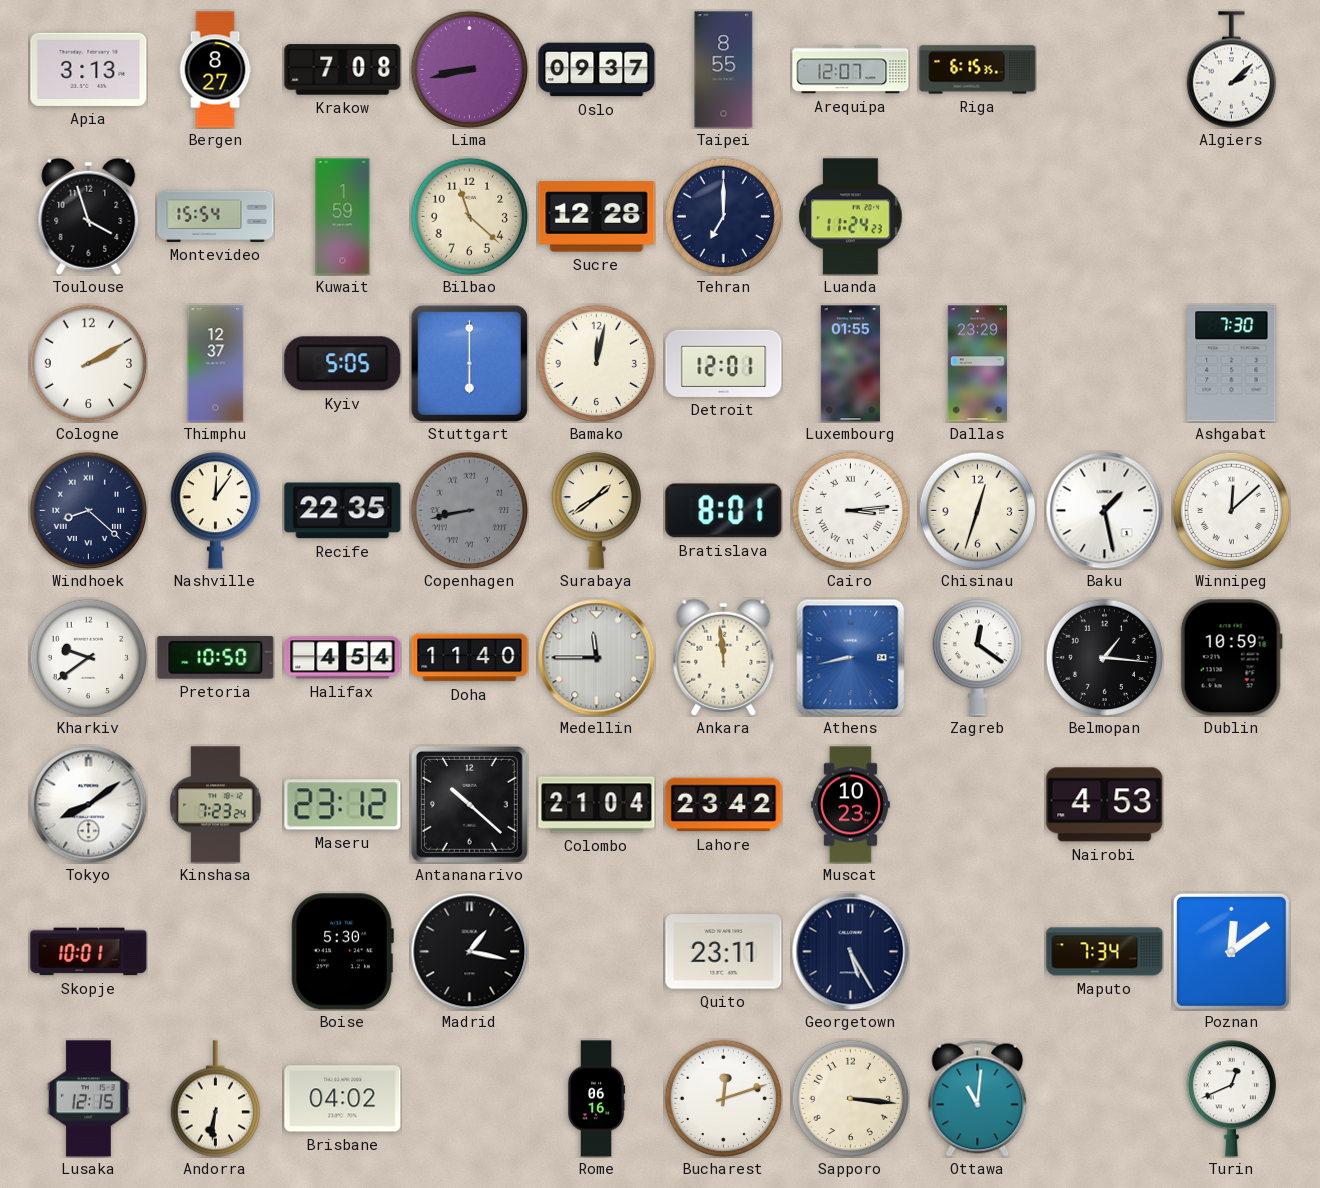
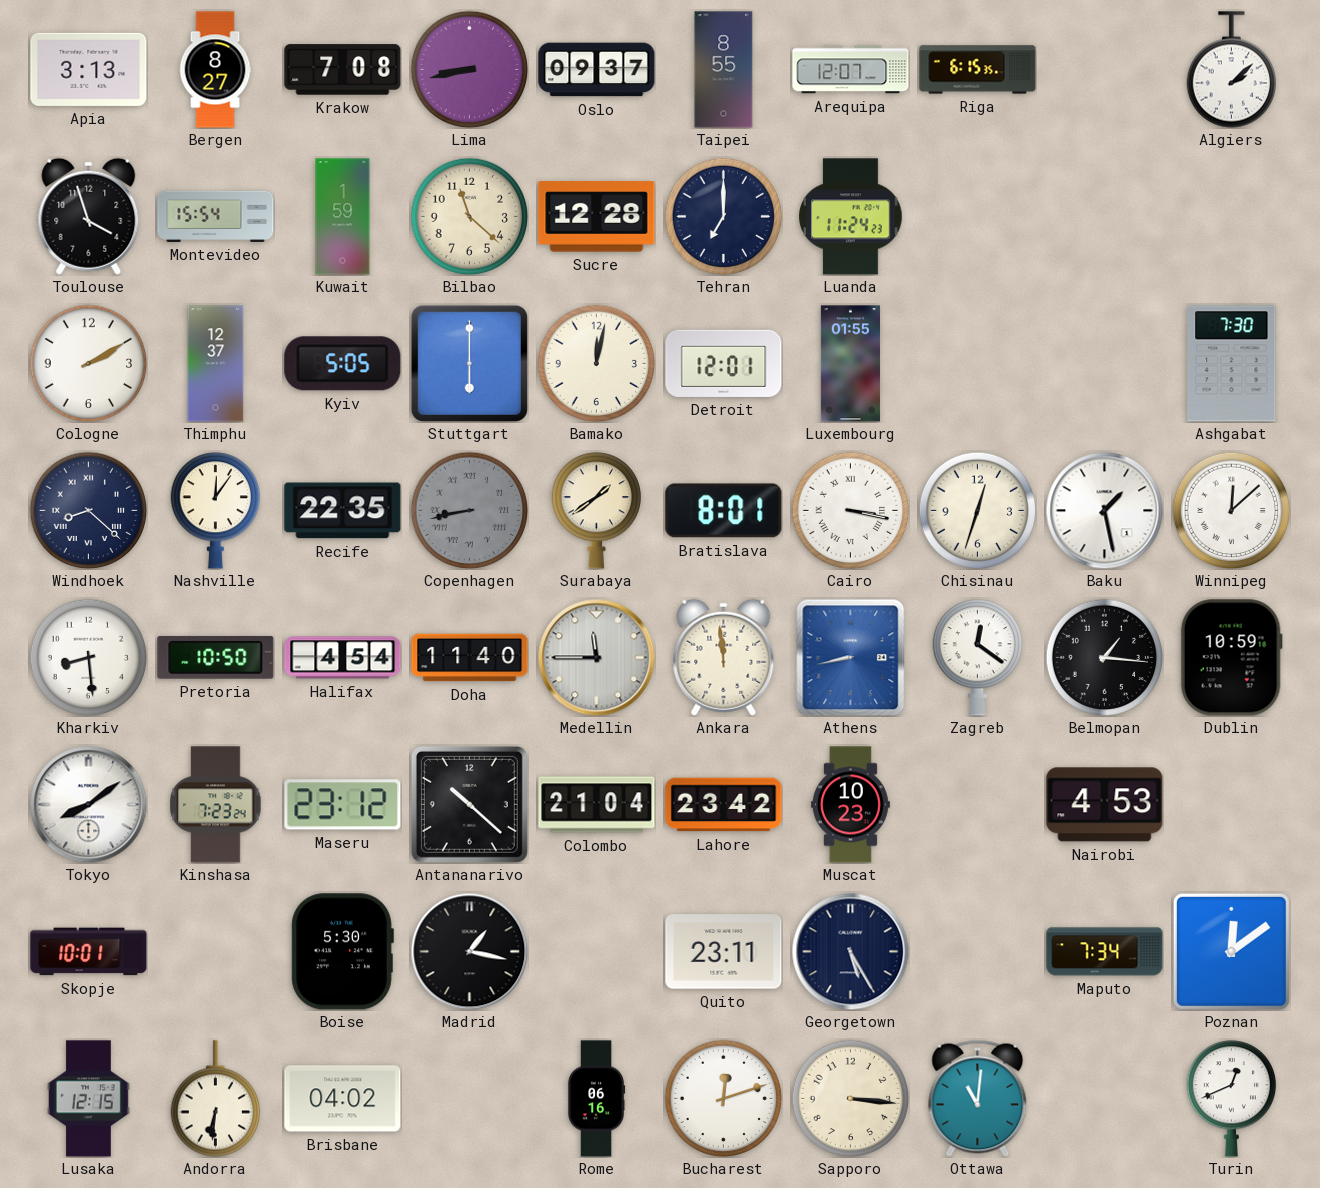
Dallas: 23:29 -> none
Cairo: 3:14 -> 3:17
Kharkiv: 9:39 -> 8:29
